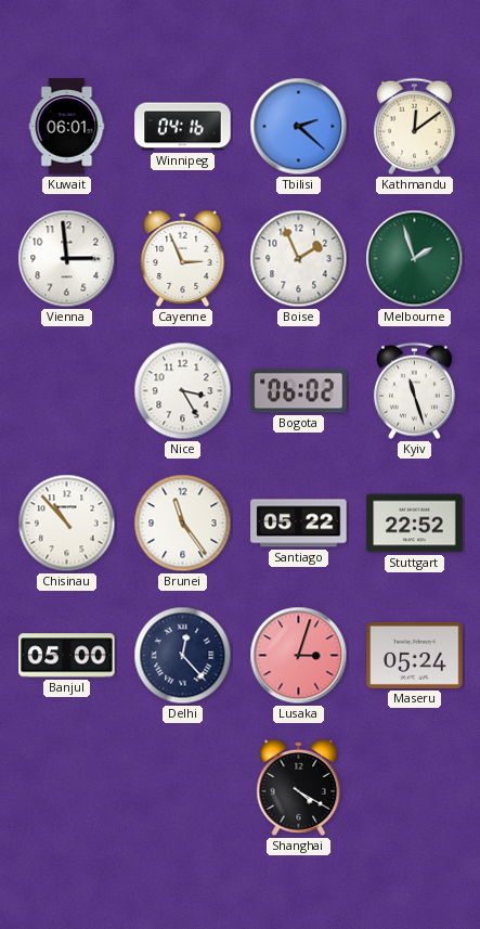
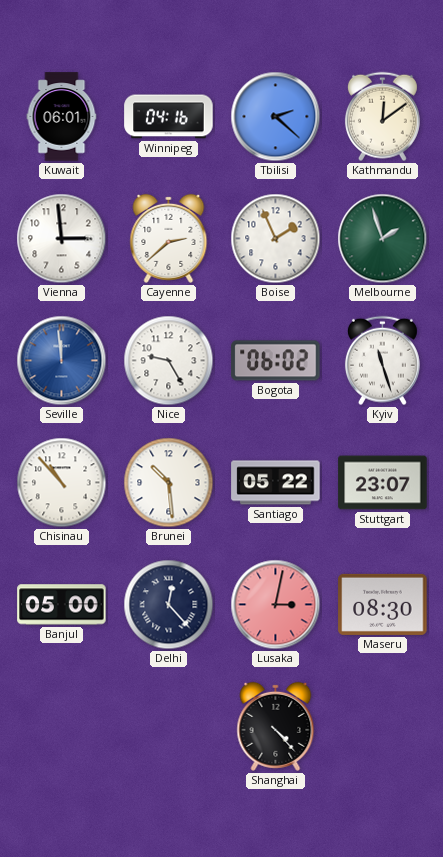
Cayenne: 2:56 -> 2:38
Seville: none -> 11:59
Nice: 3:25 -> 9:25
Brunei: 11:24 -> 10:29
Stuttgart: 22:52 -> 23:07
Lusaka: 3:03 -> 3:02
Maseru: 05:24 -> 08:30
Shanghai: 4:20 -> 4:23
